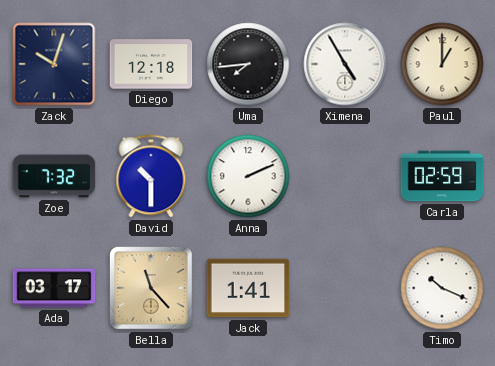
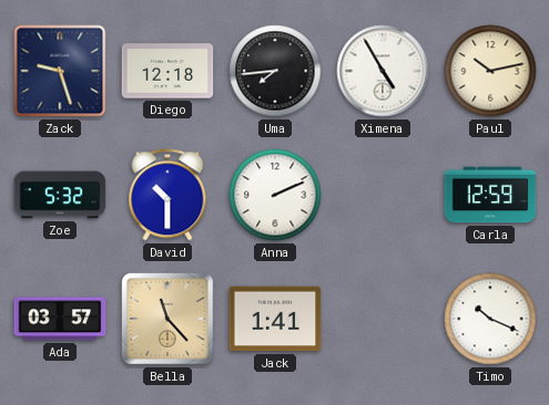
Zack: 10:03 -> 9:27
Paul: 1:00 -> 10:13
Zoe: 7:32 -> 5:32
Carla: 02:59 -> 12:59
Ada: 03:17 -> 03:57
